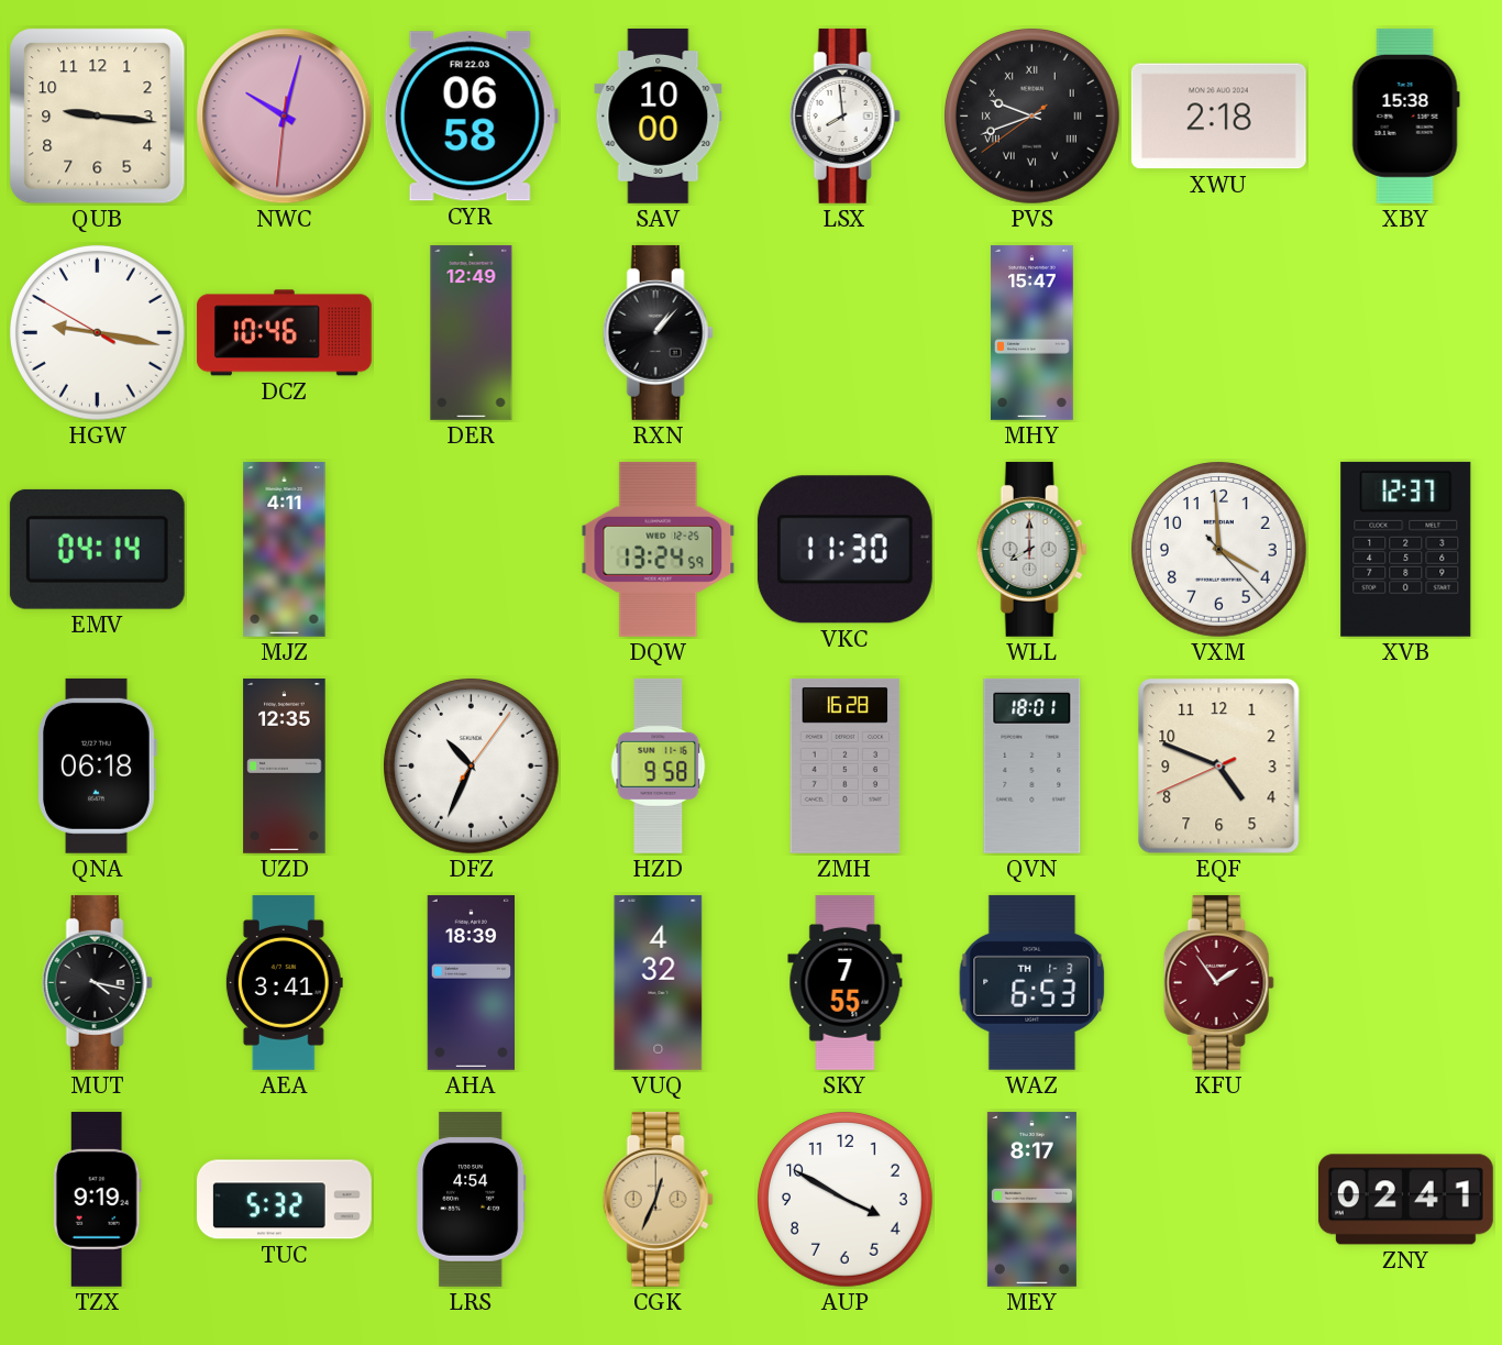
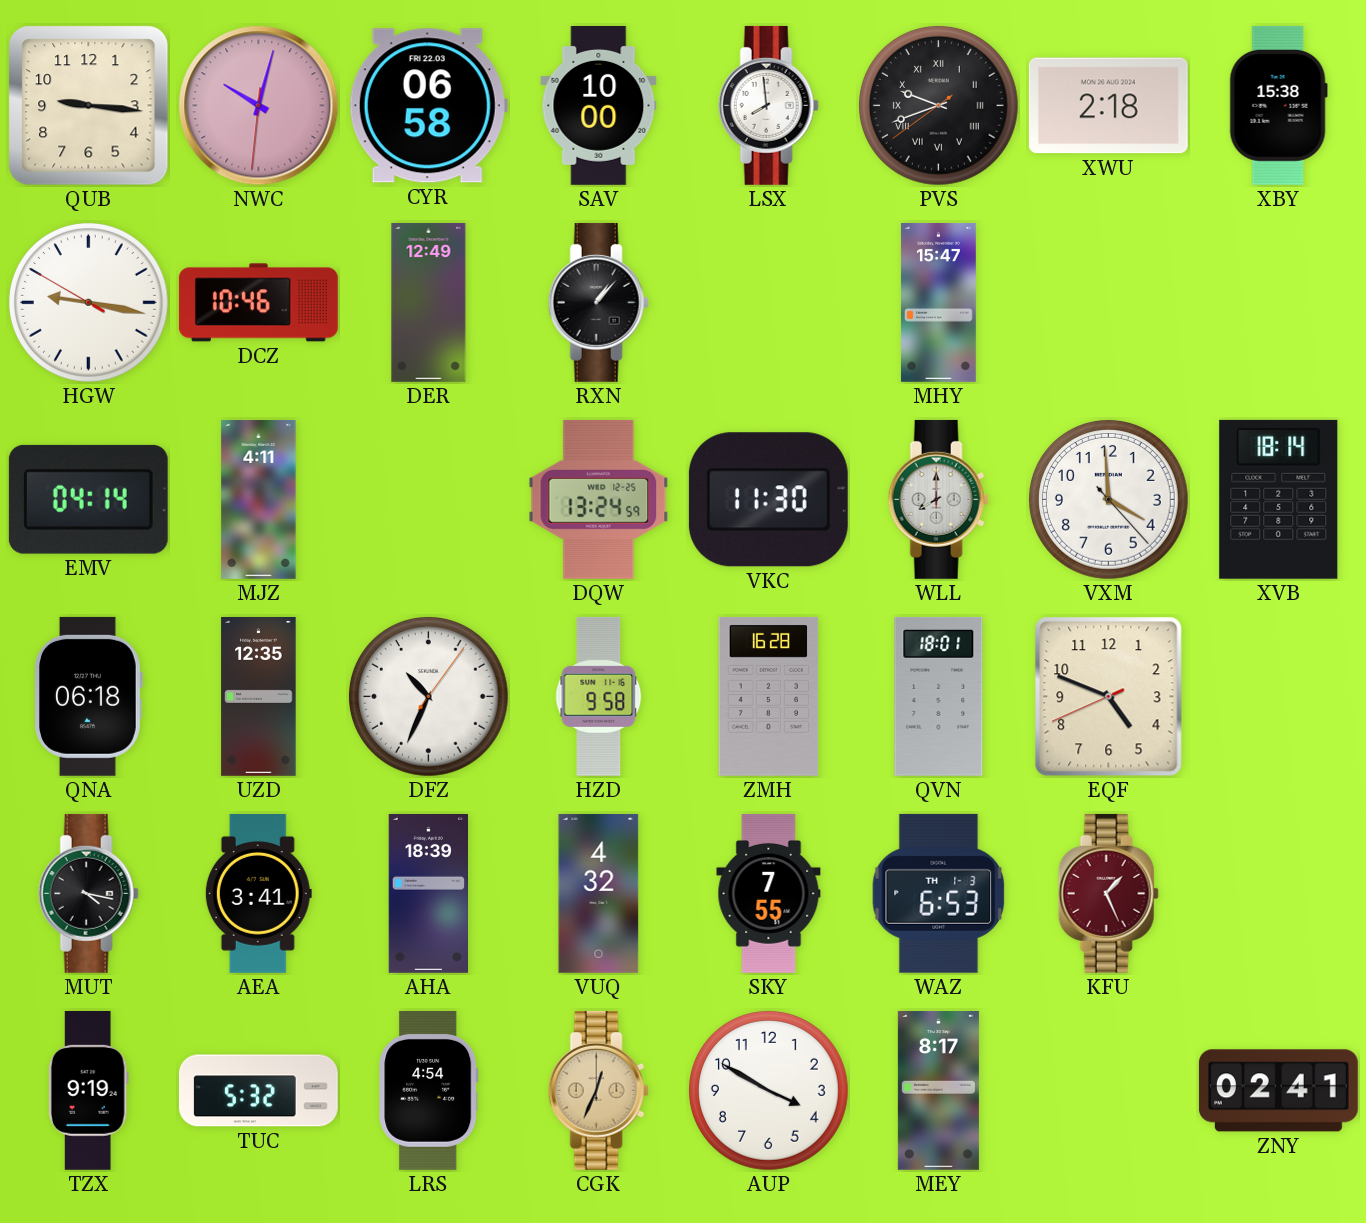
XVB: 12:37 -> 18:14
KFU: 1:54 -> 1:26
